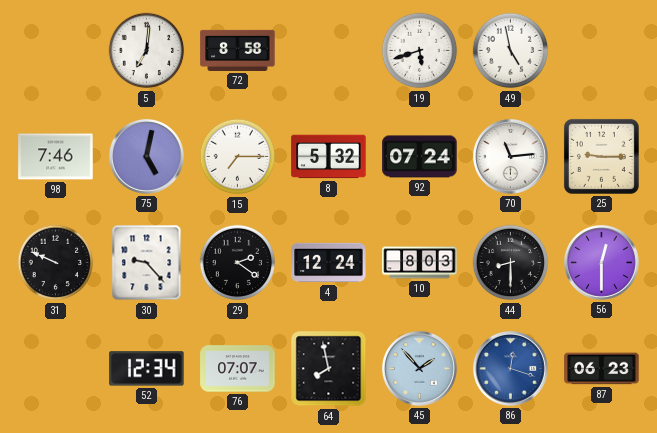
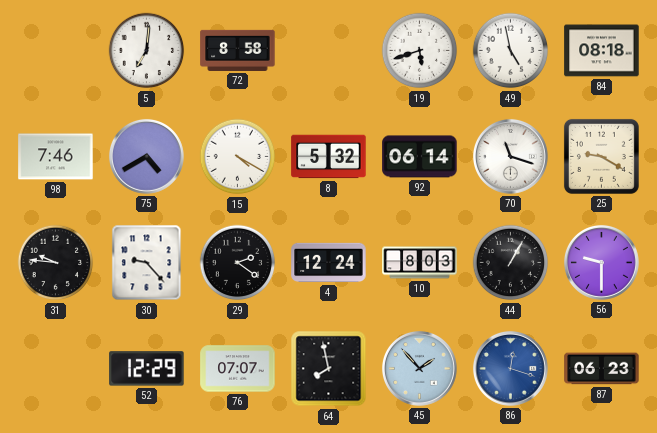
84: none -> 08:18
75: 5:02 -> 4:40
15: 7:15 -> 4:20
92: 07:24 -> 06:14
70: 11:14 -> 11:18
25: 9:15 -> 9:20
31: 9:49 -> 9:46
44: 8:30 -> 1:05
56: 12:30 -> 9:30
52: 12:34 -> 12:29
